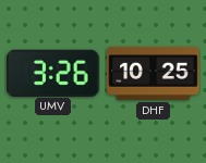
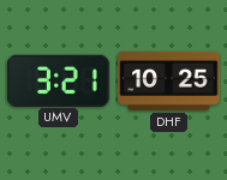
UMV: 3:26 -> 3:21
